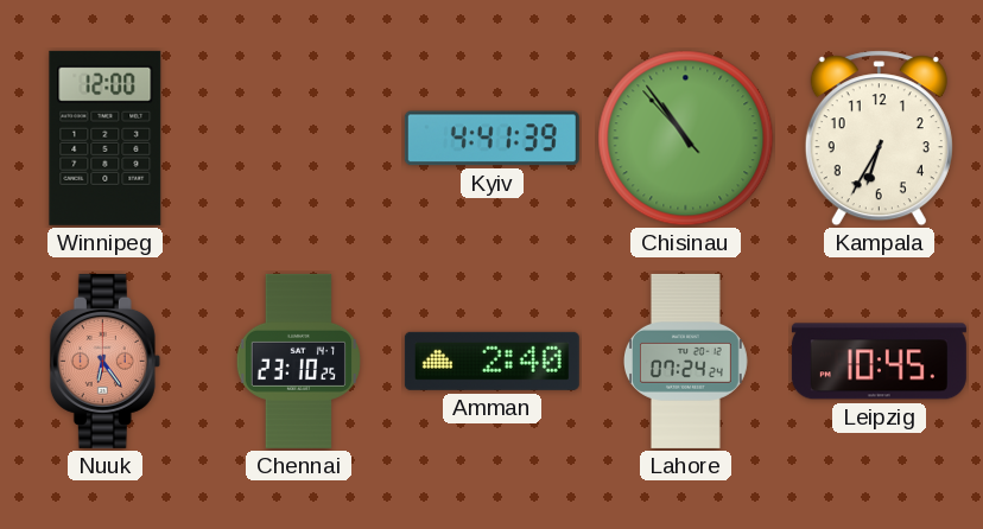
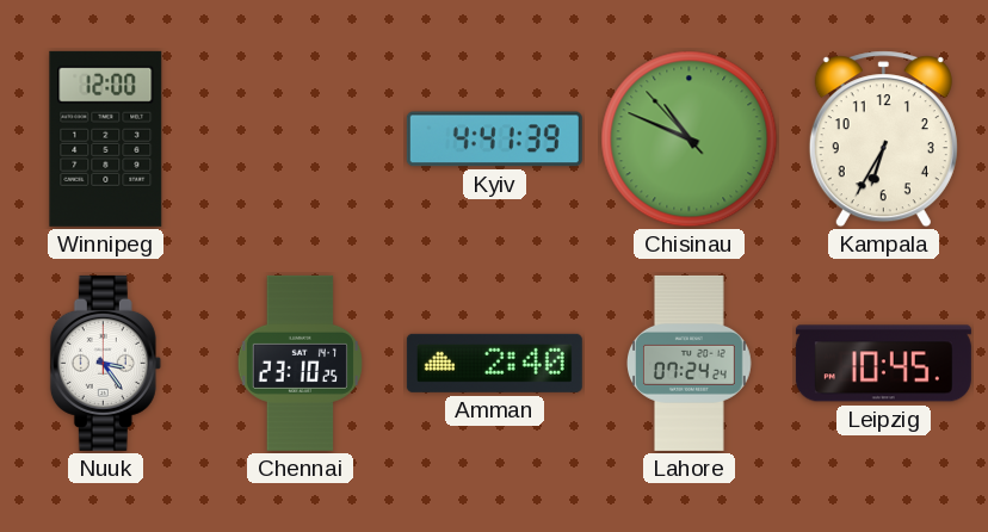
Chisinau: 10:53 -> 10:48
Nuuk: 6:24 -> 3:24
Nuuk dial: salmon -> white
